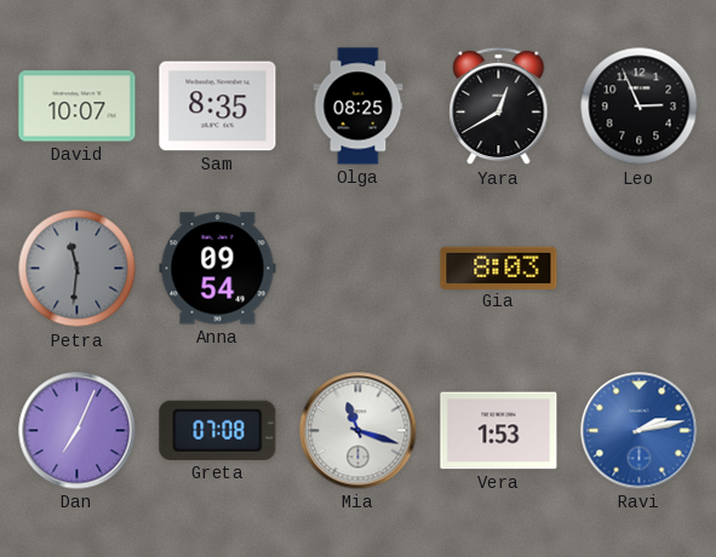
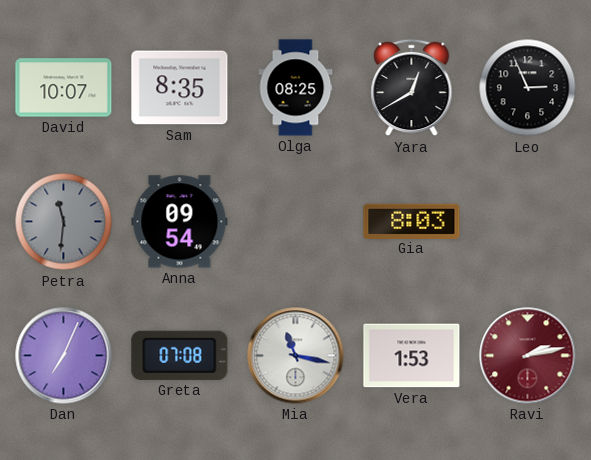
Mia: 11:18 -> 11:17
Ravi dial: blue -> burgundy
